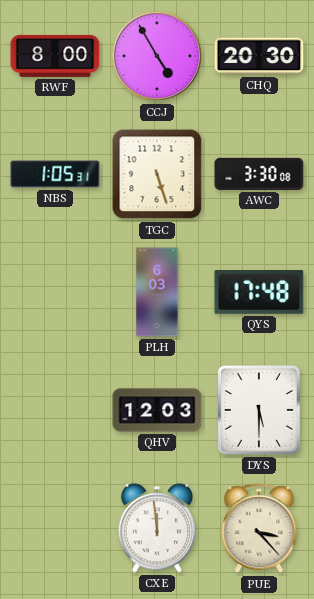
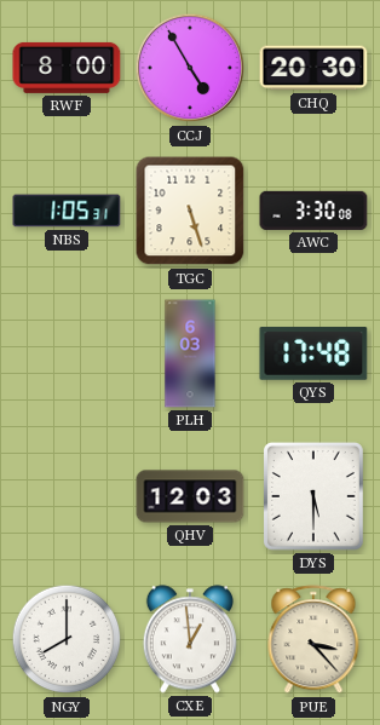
NGY: none -> 8:00
CXE: 11:59 -> 12:59
